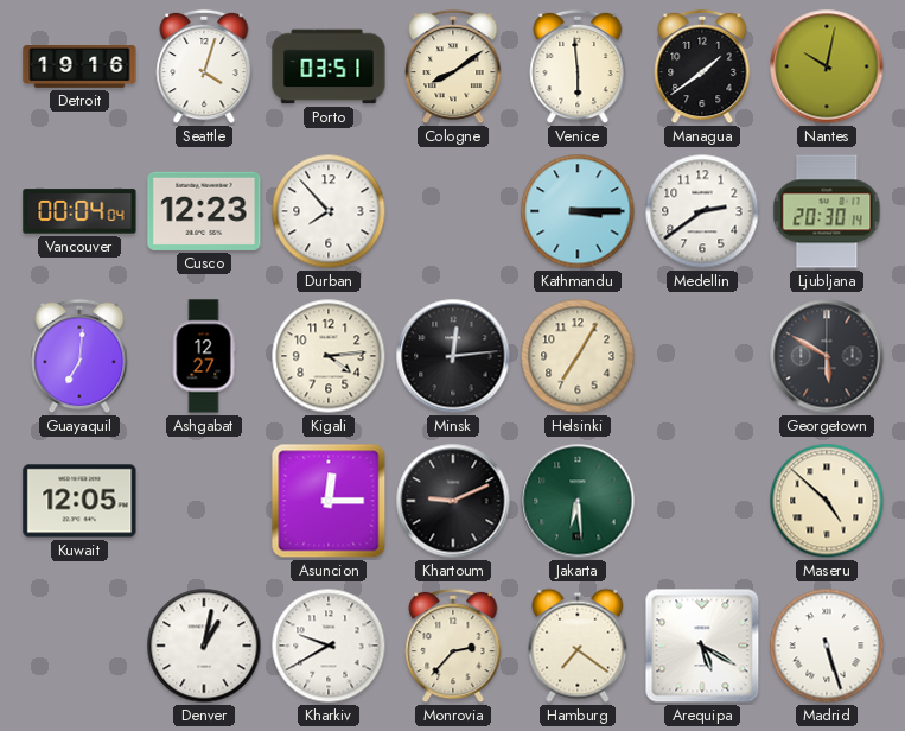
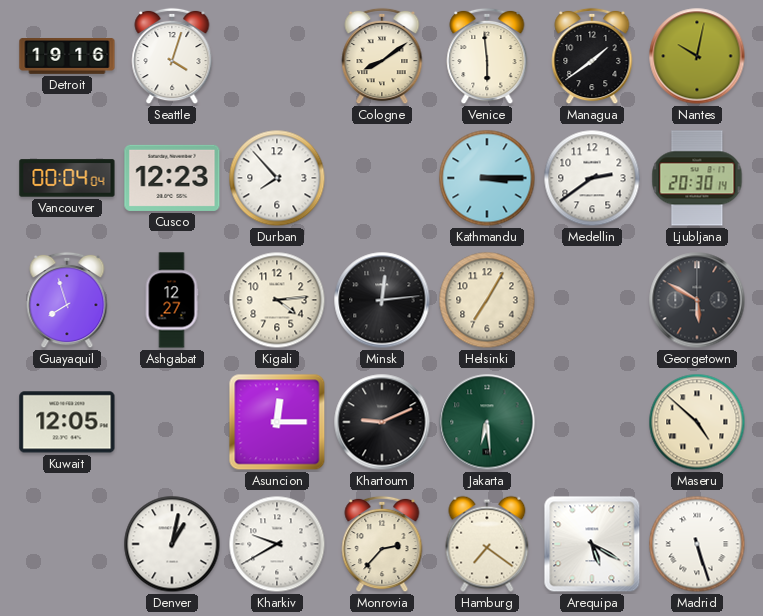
Porto: 03:51 -> none
Guayaquil: 7:01 -> 7:57
